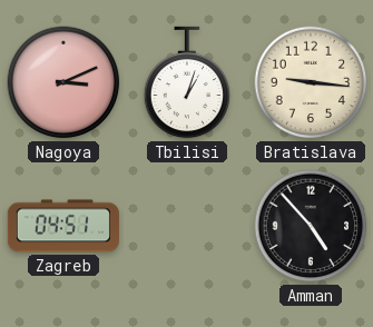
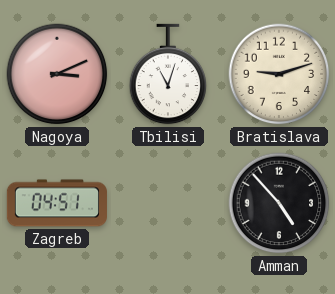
Tbilisi: 1:03 -> 11:03
Bratislava: 9:16 -> 9:12
